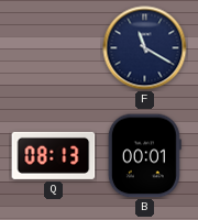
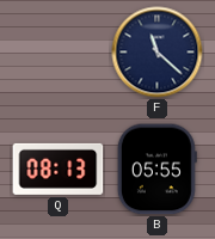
F: 11:20 -> 11:22
B: 00:01 -> 05:55
